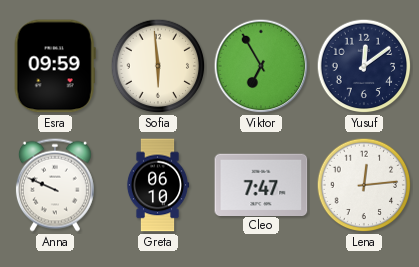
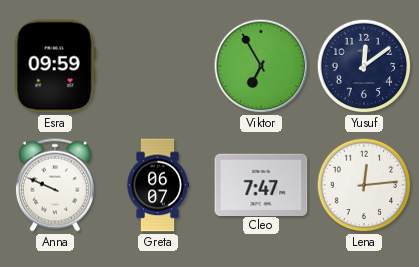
Sofia: 5:59 -> none
Greta: 06:10 -> 06:07
